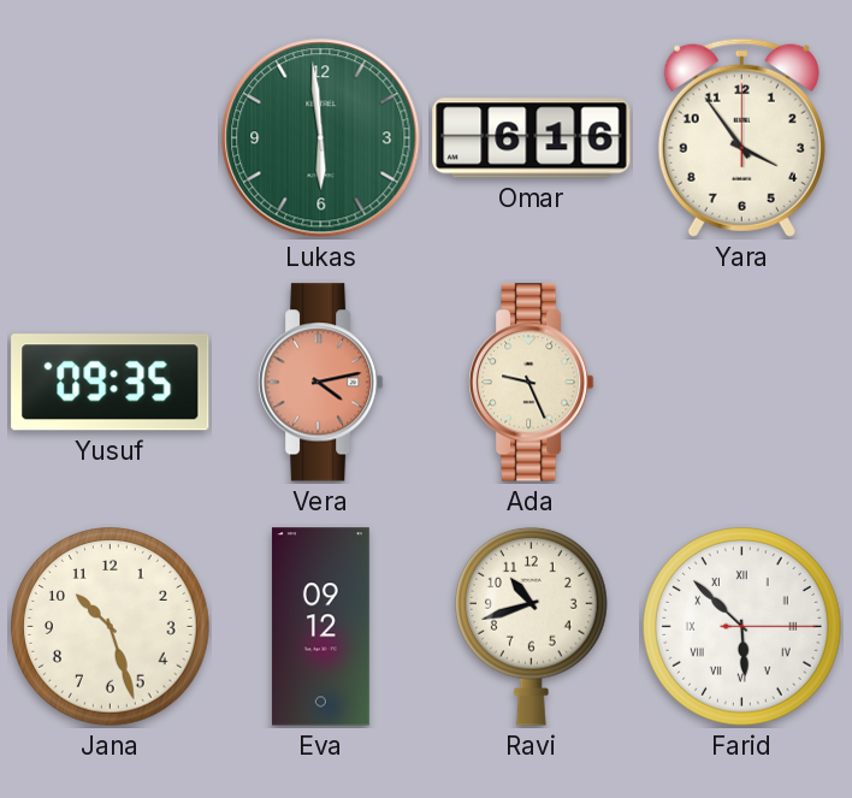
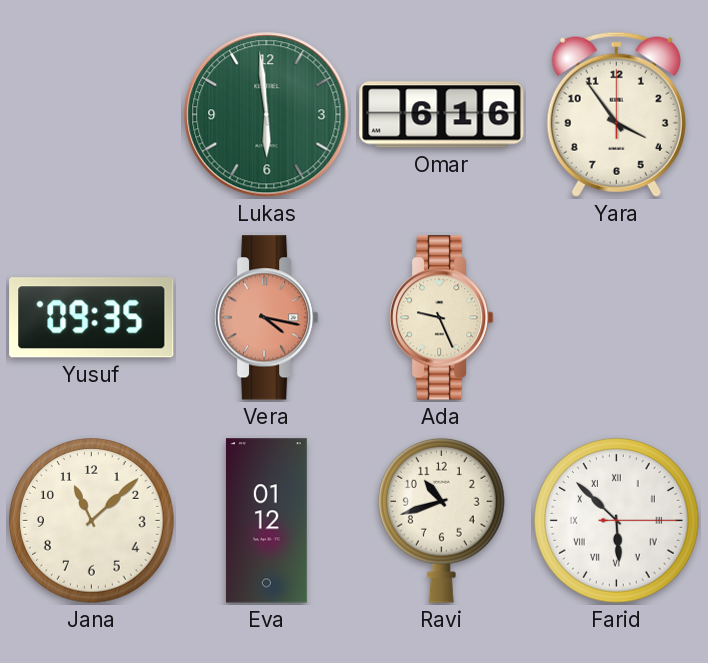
Vera: 4:13 -> 4:17
Jana: 10:27 -> 11:08
Eva: 09:12 -> 01:12
